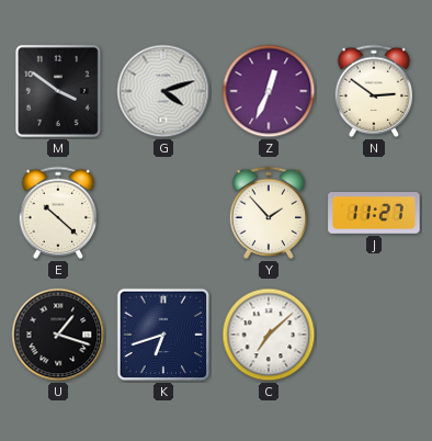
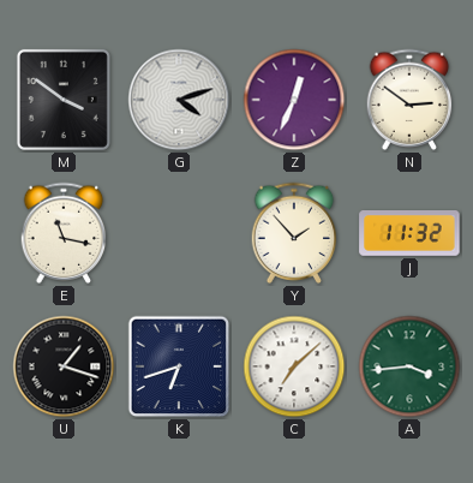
E: 10:22 -> 11:17
J: 11:27 -> 11:32
A: none -> 3:44
